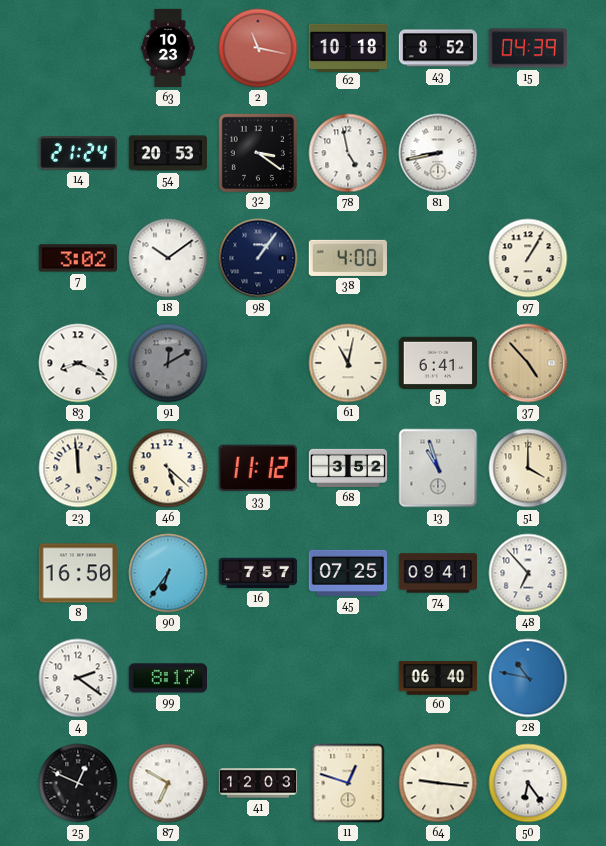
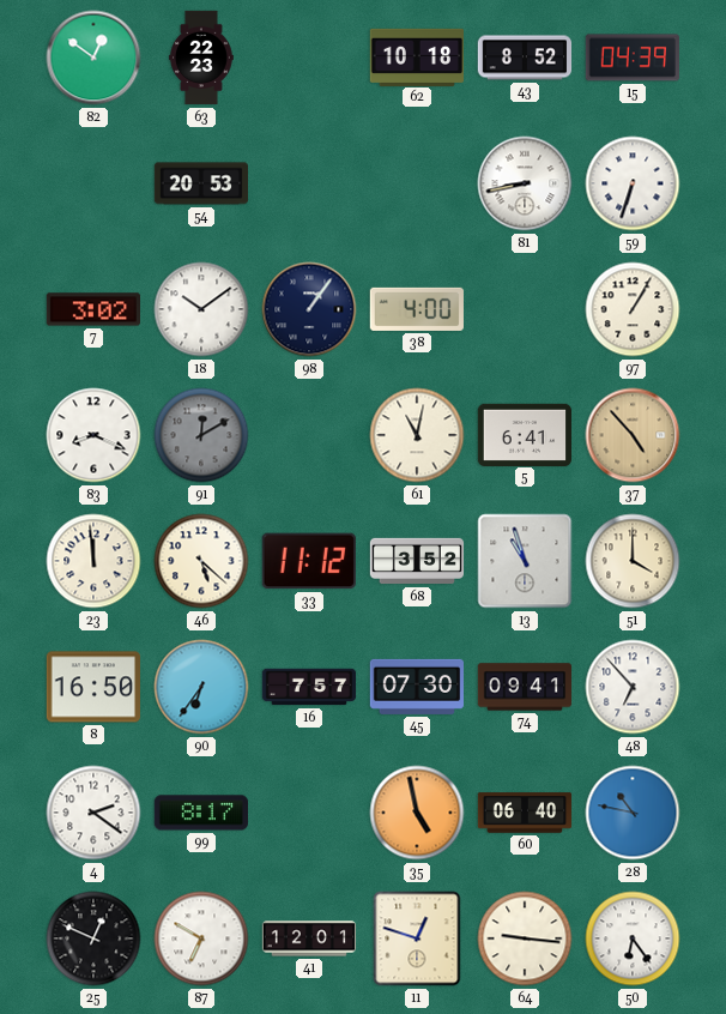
82: none -> 12:51
63: 10:23 -> 22:23
2: 11:17 -> none
14: 21:24 -> none
32: 3:21 -> none
78: 4:58 -> none
59: none -> 6:33
45: 07:25 -> 07:30
35: none -> 4:58
41: 12:03 -> 12:01
